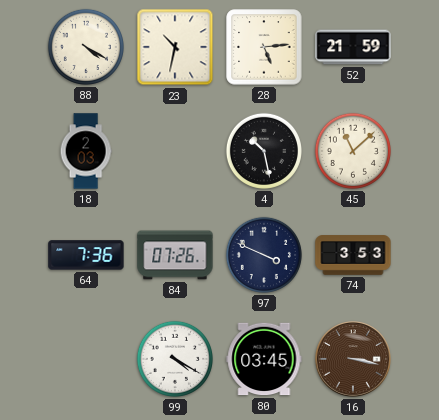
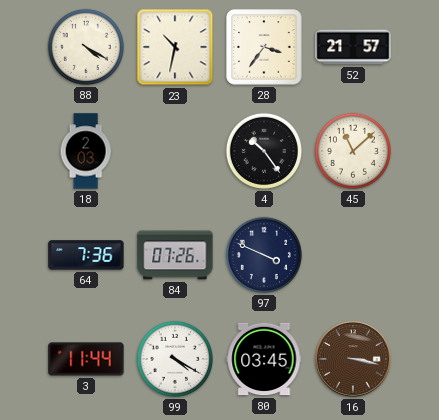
28: 5:14 -> 3:36
52: 21:59 -> 21:57
4: 10:28 -> 10:24
74: 3:53 -> none
3: none -> 11:44
